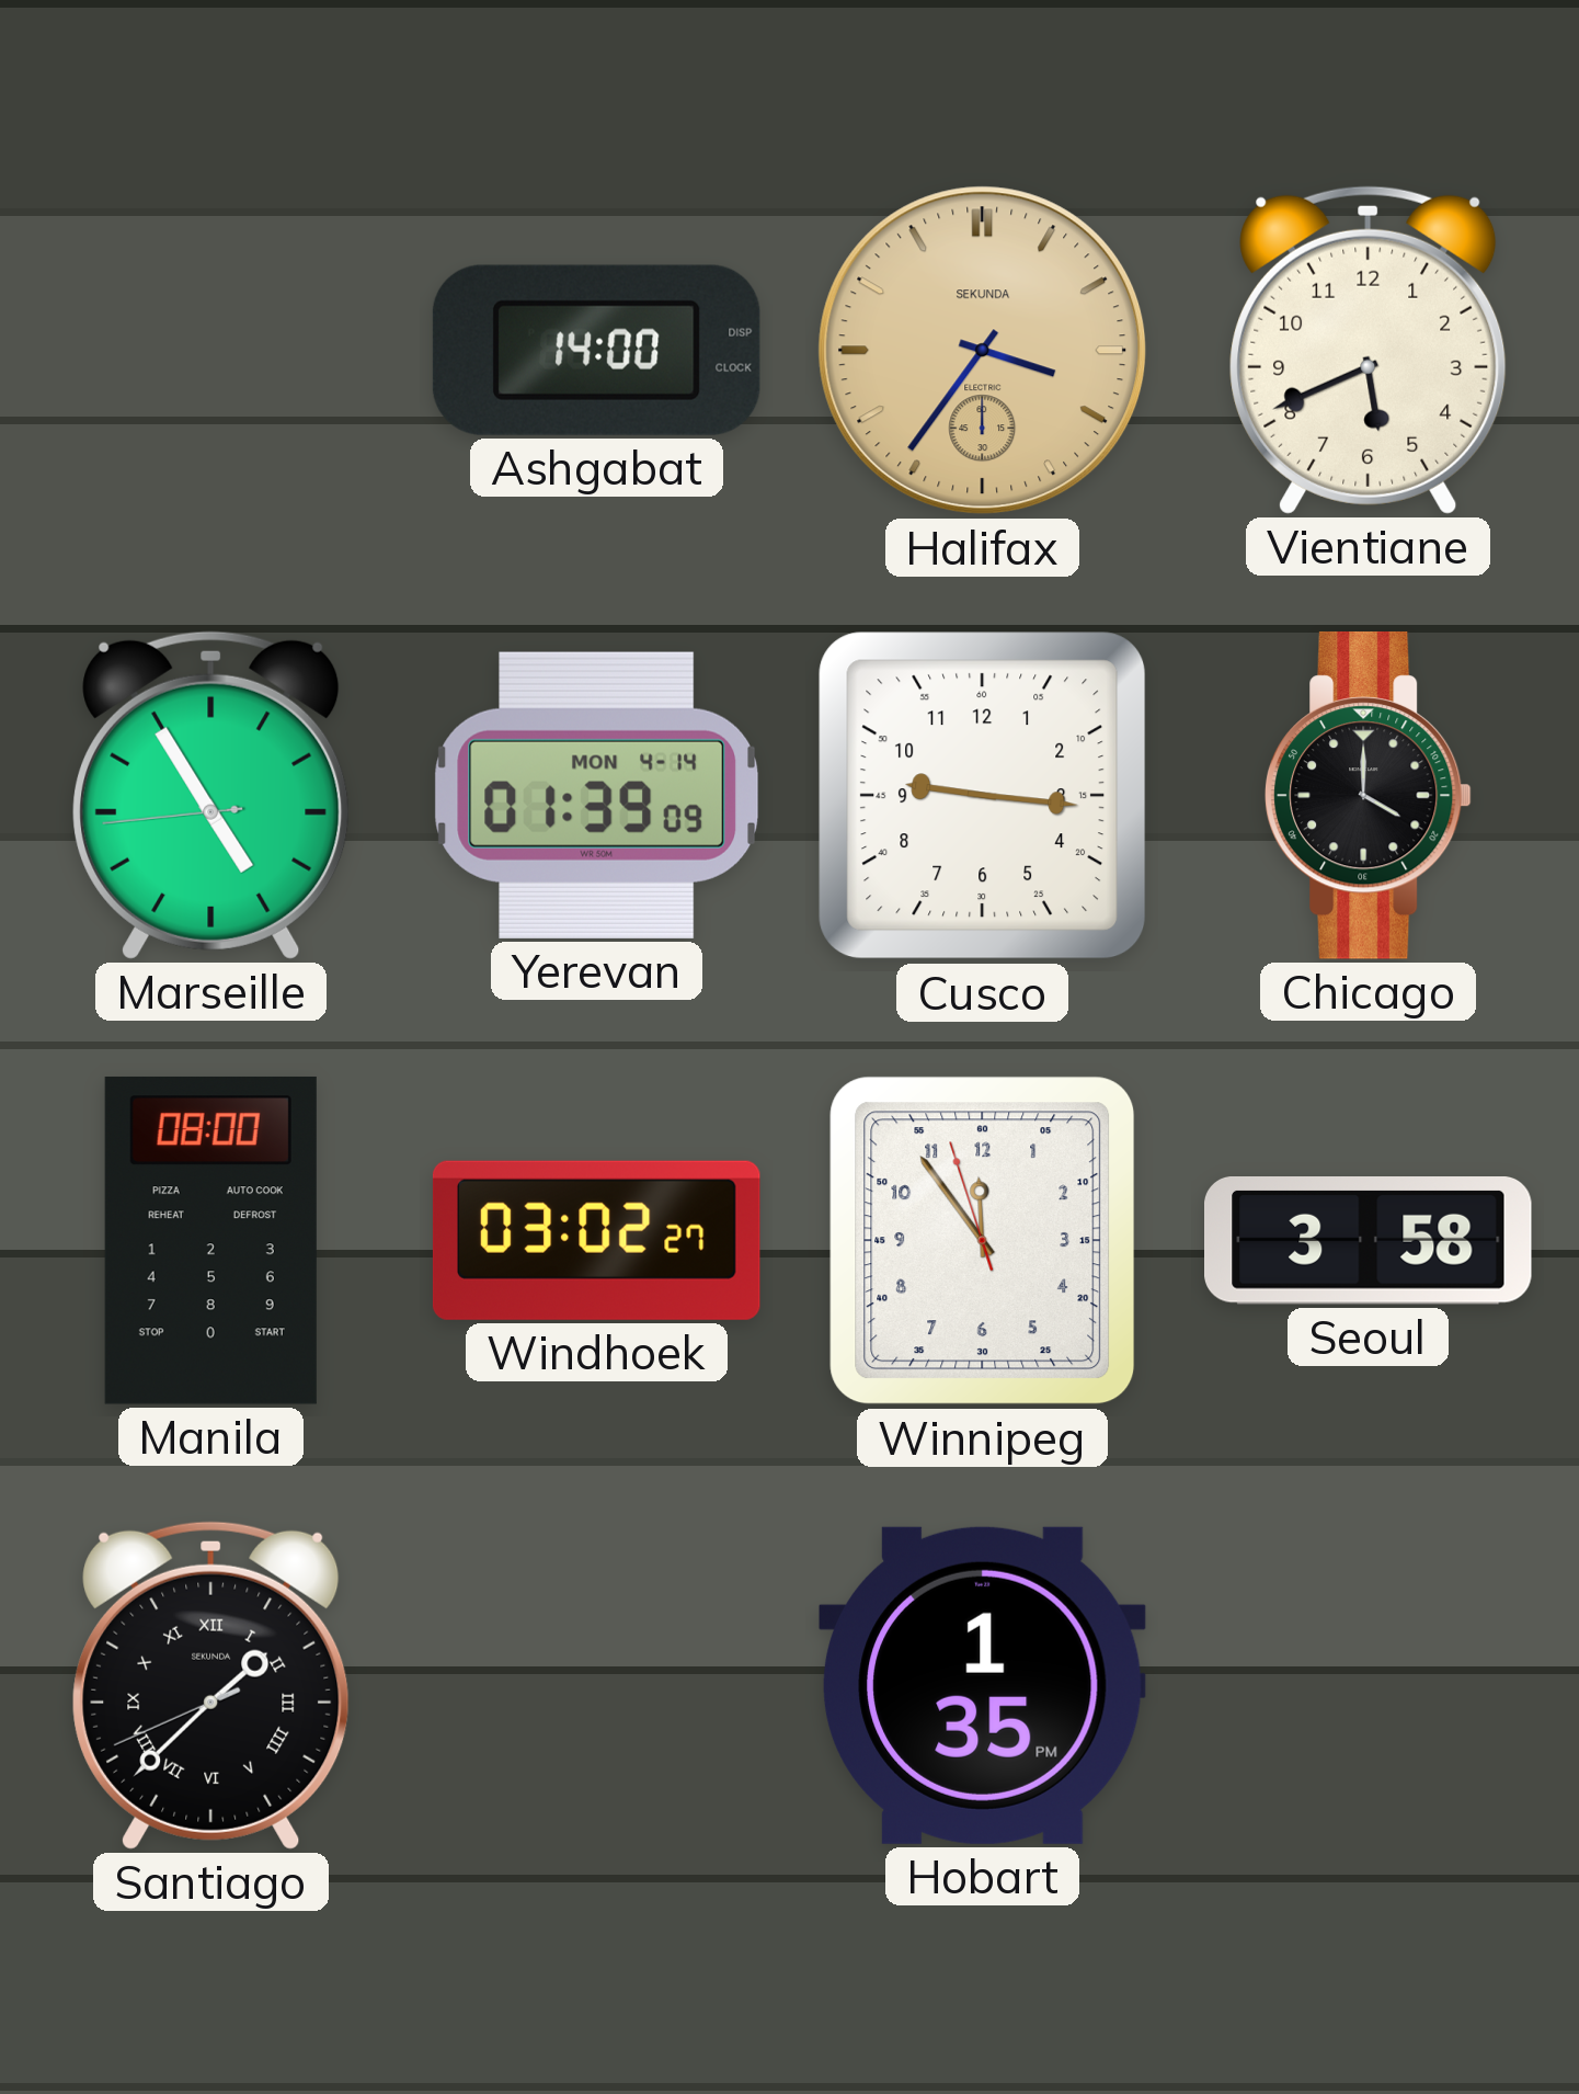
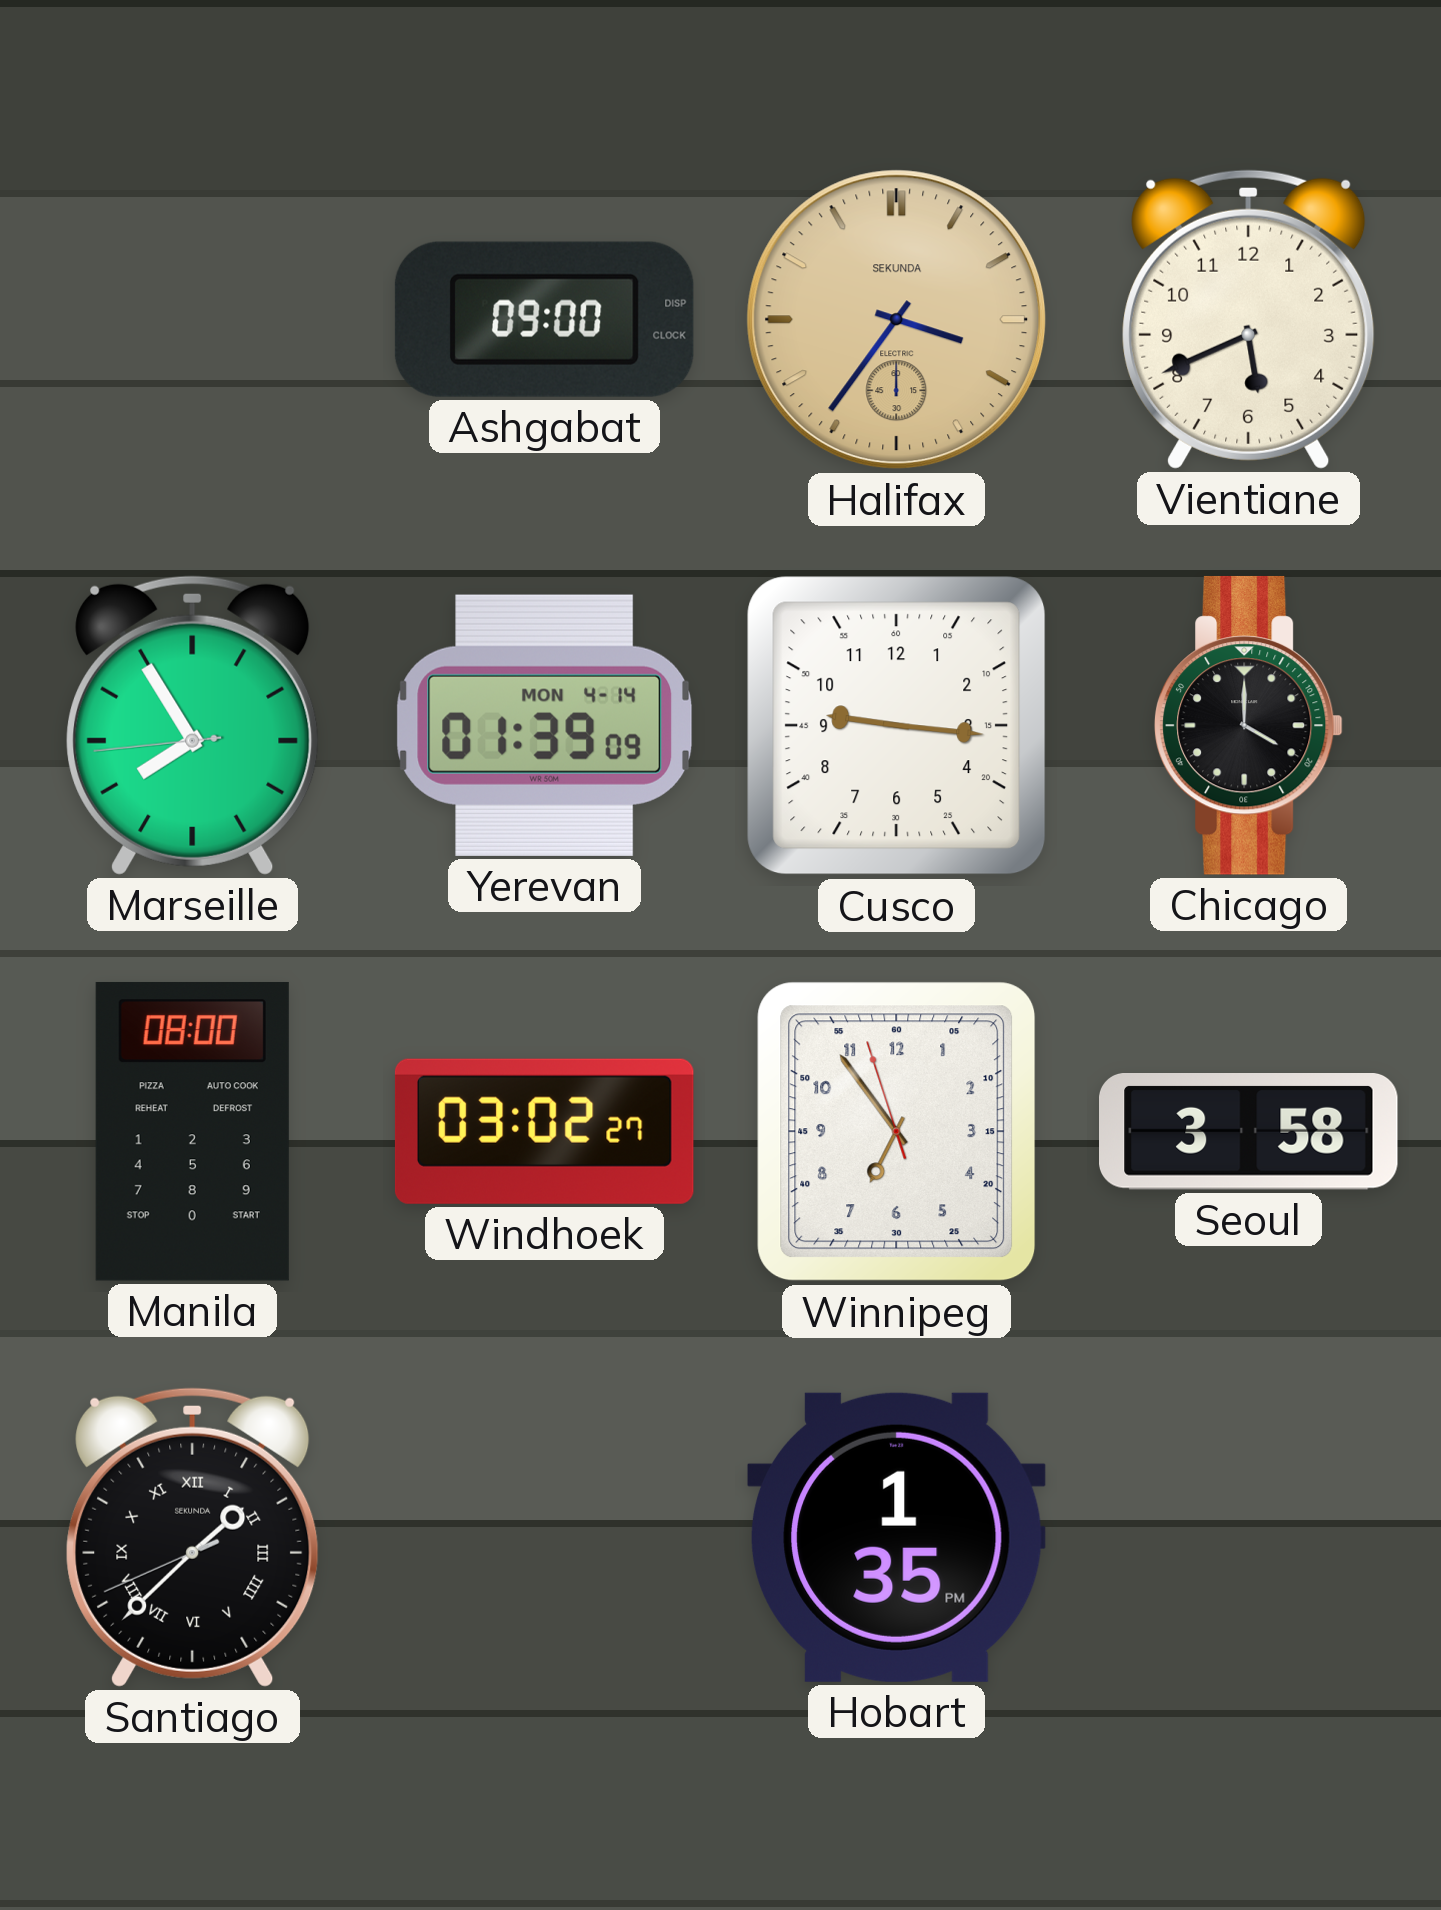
Ashgabat: 14:00 -> 09:00
Marseille: 4:54 -> 7:54
Winnipeg: 11:53 -> 6:53
